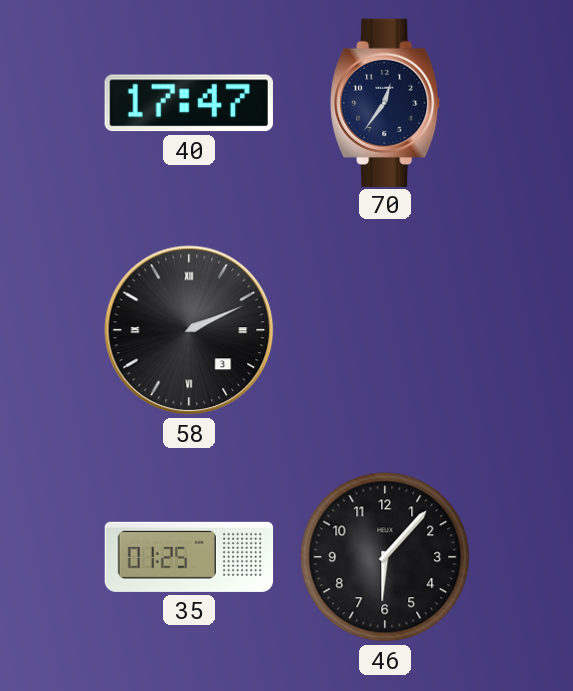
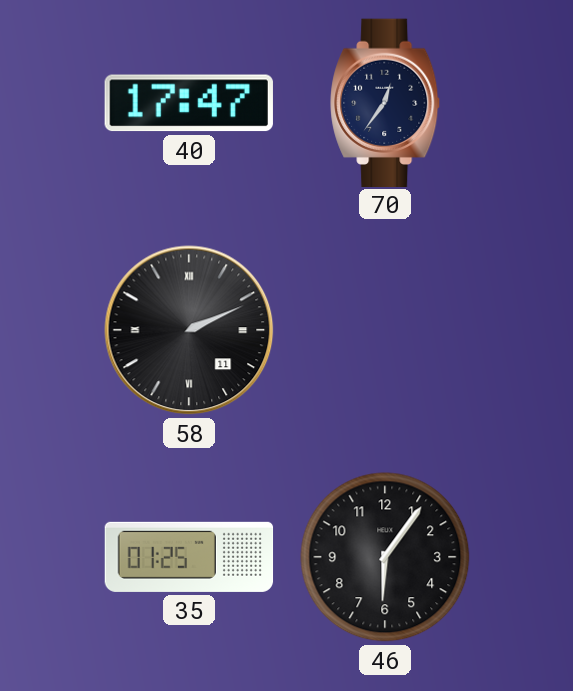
58 date: 3 -> 11
46: 6:07 -> 6:06
